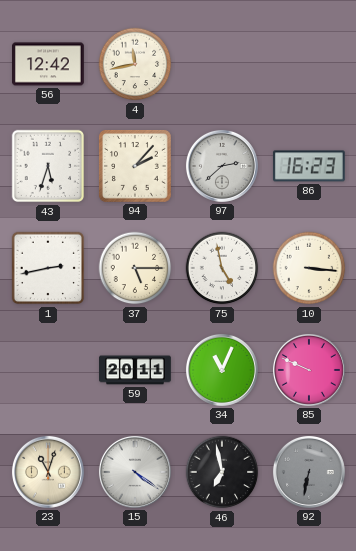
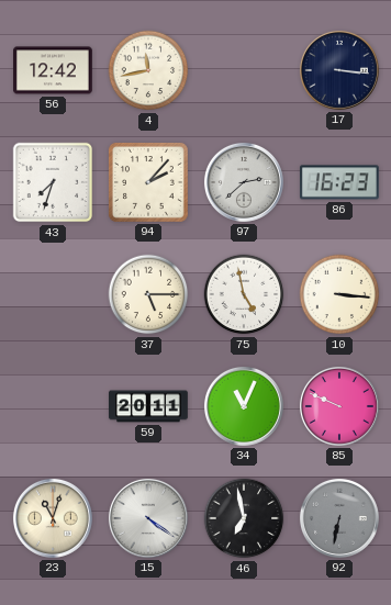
17: none -> 3:16
43: 5:33 -> 7:33
1: 2:43 -> none
